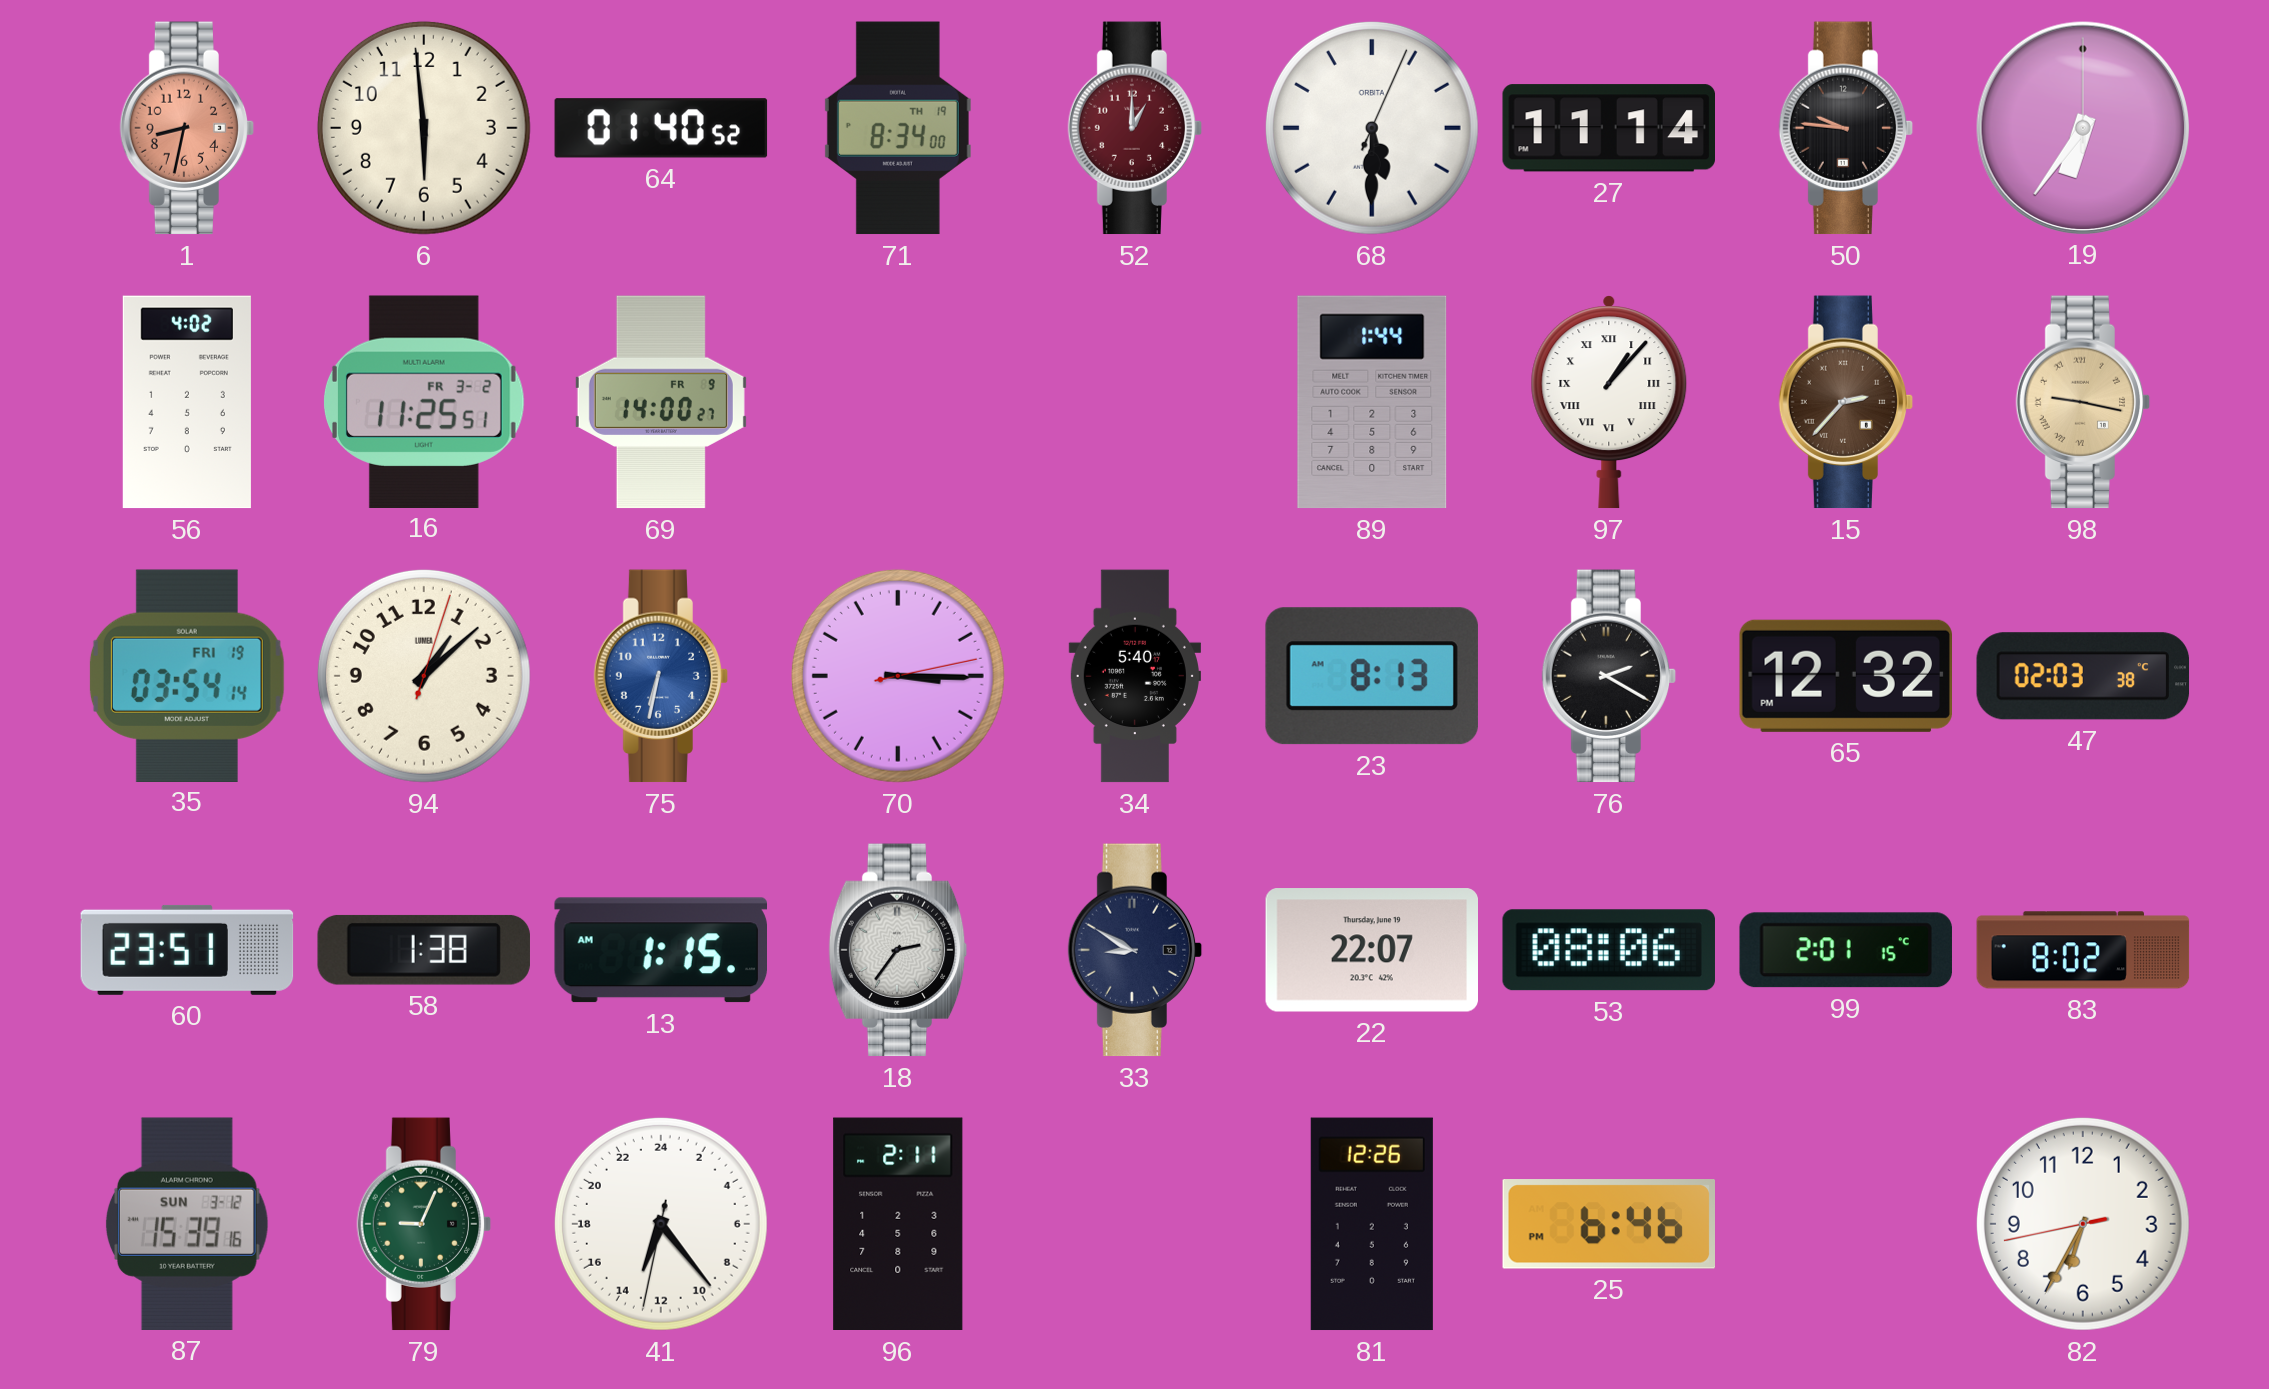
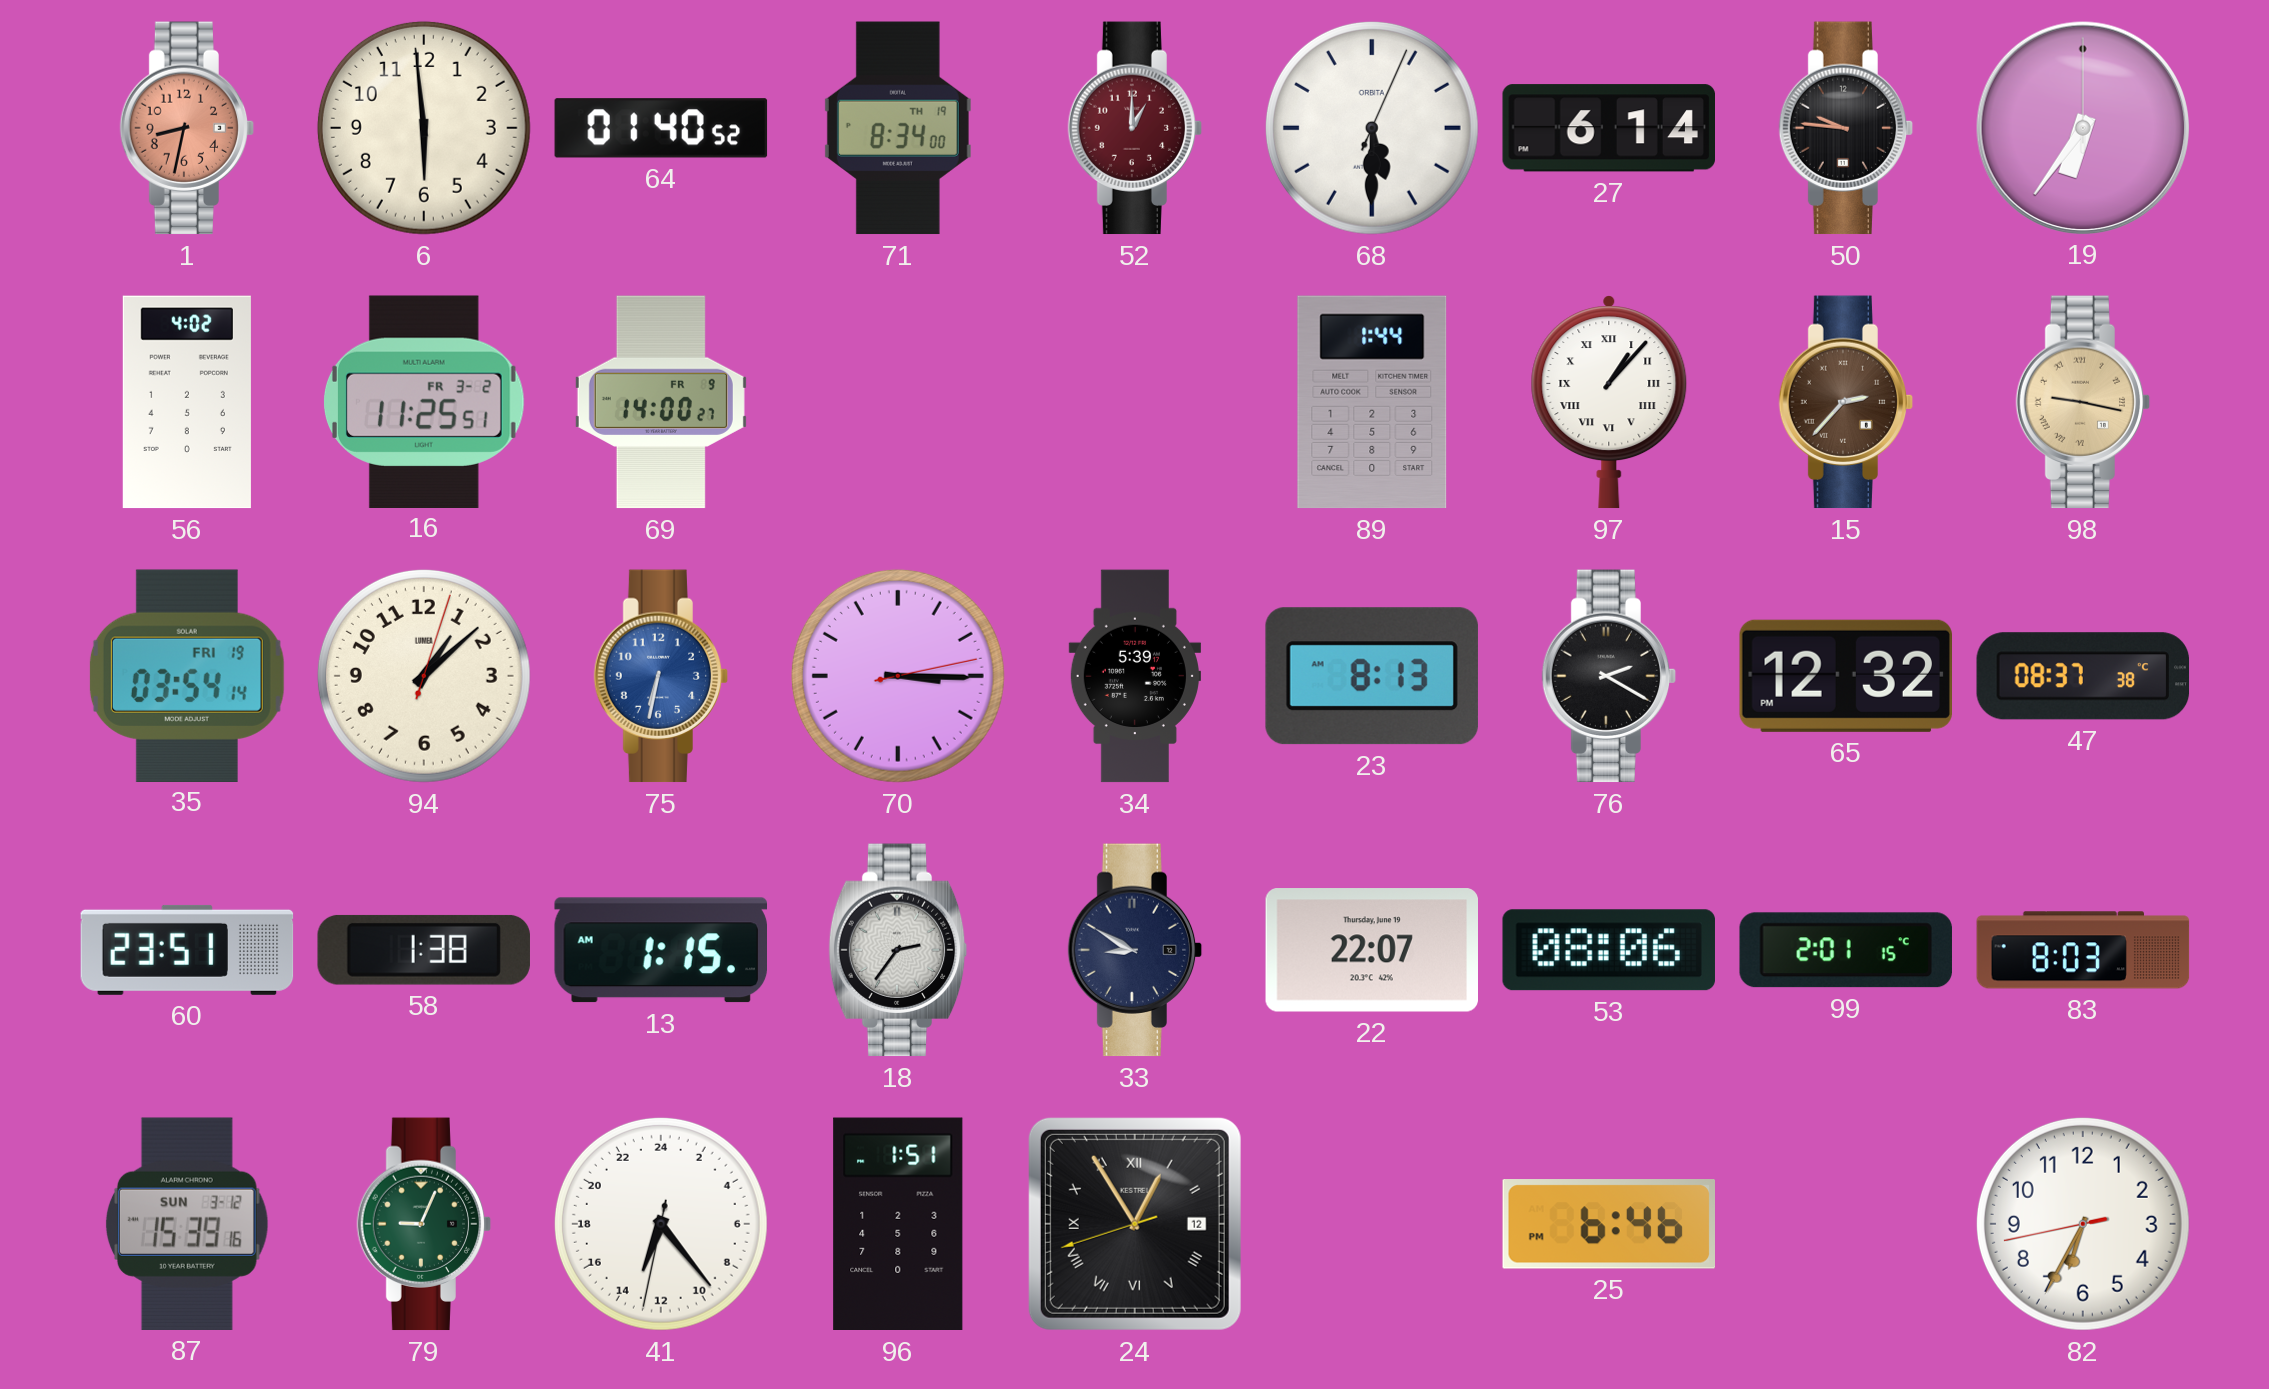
27: 11:14 -> 6:14
34: 5:40 -> 5:39
47: 02:03 -> 08:37
83: 8:02 -> 8:03
96: 2:11 -> 1:51
24: none -> 12:54
81: 12:26 -> none
